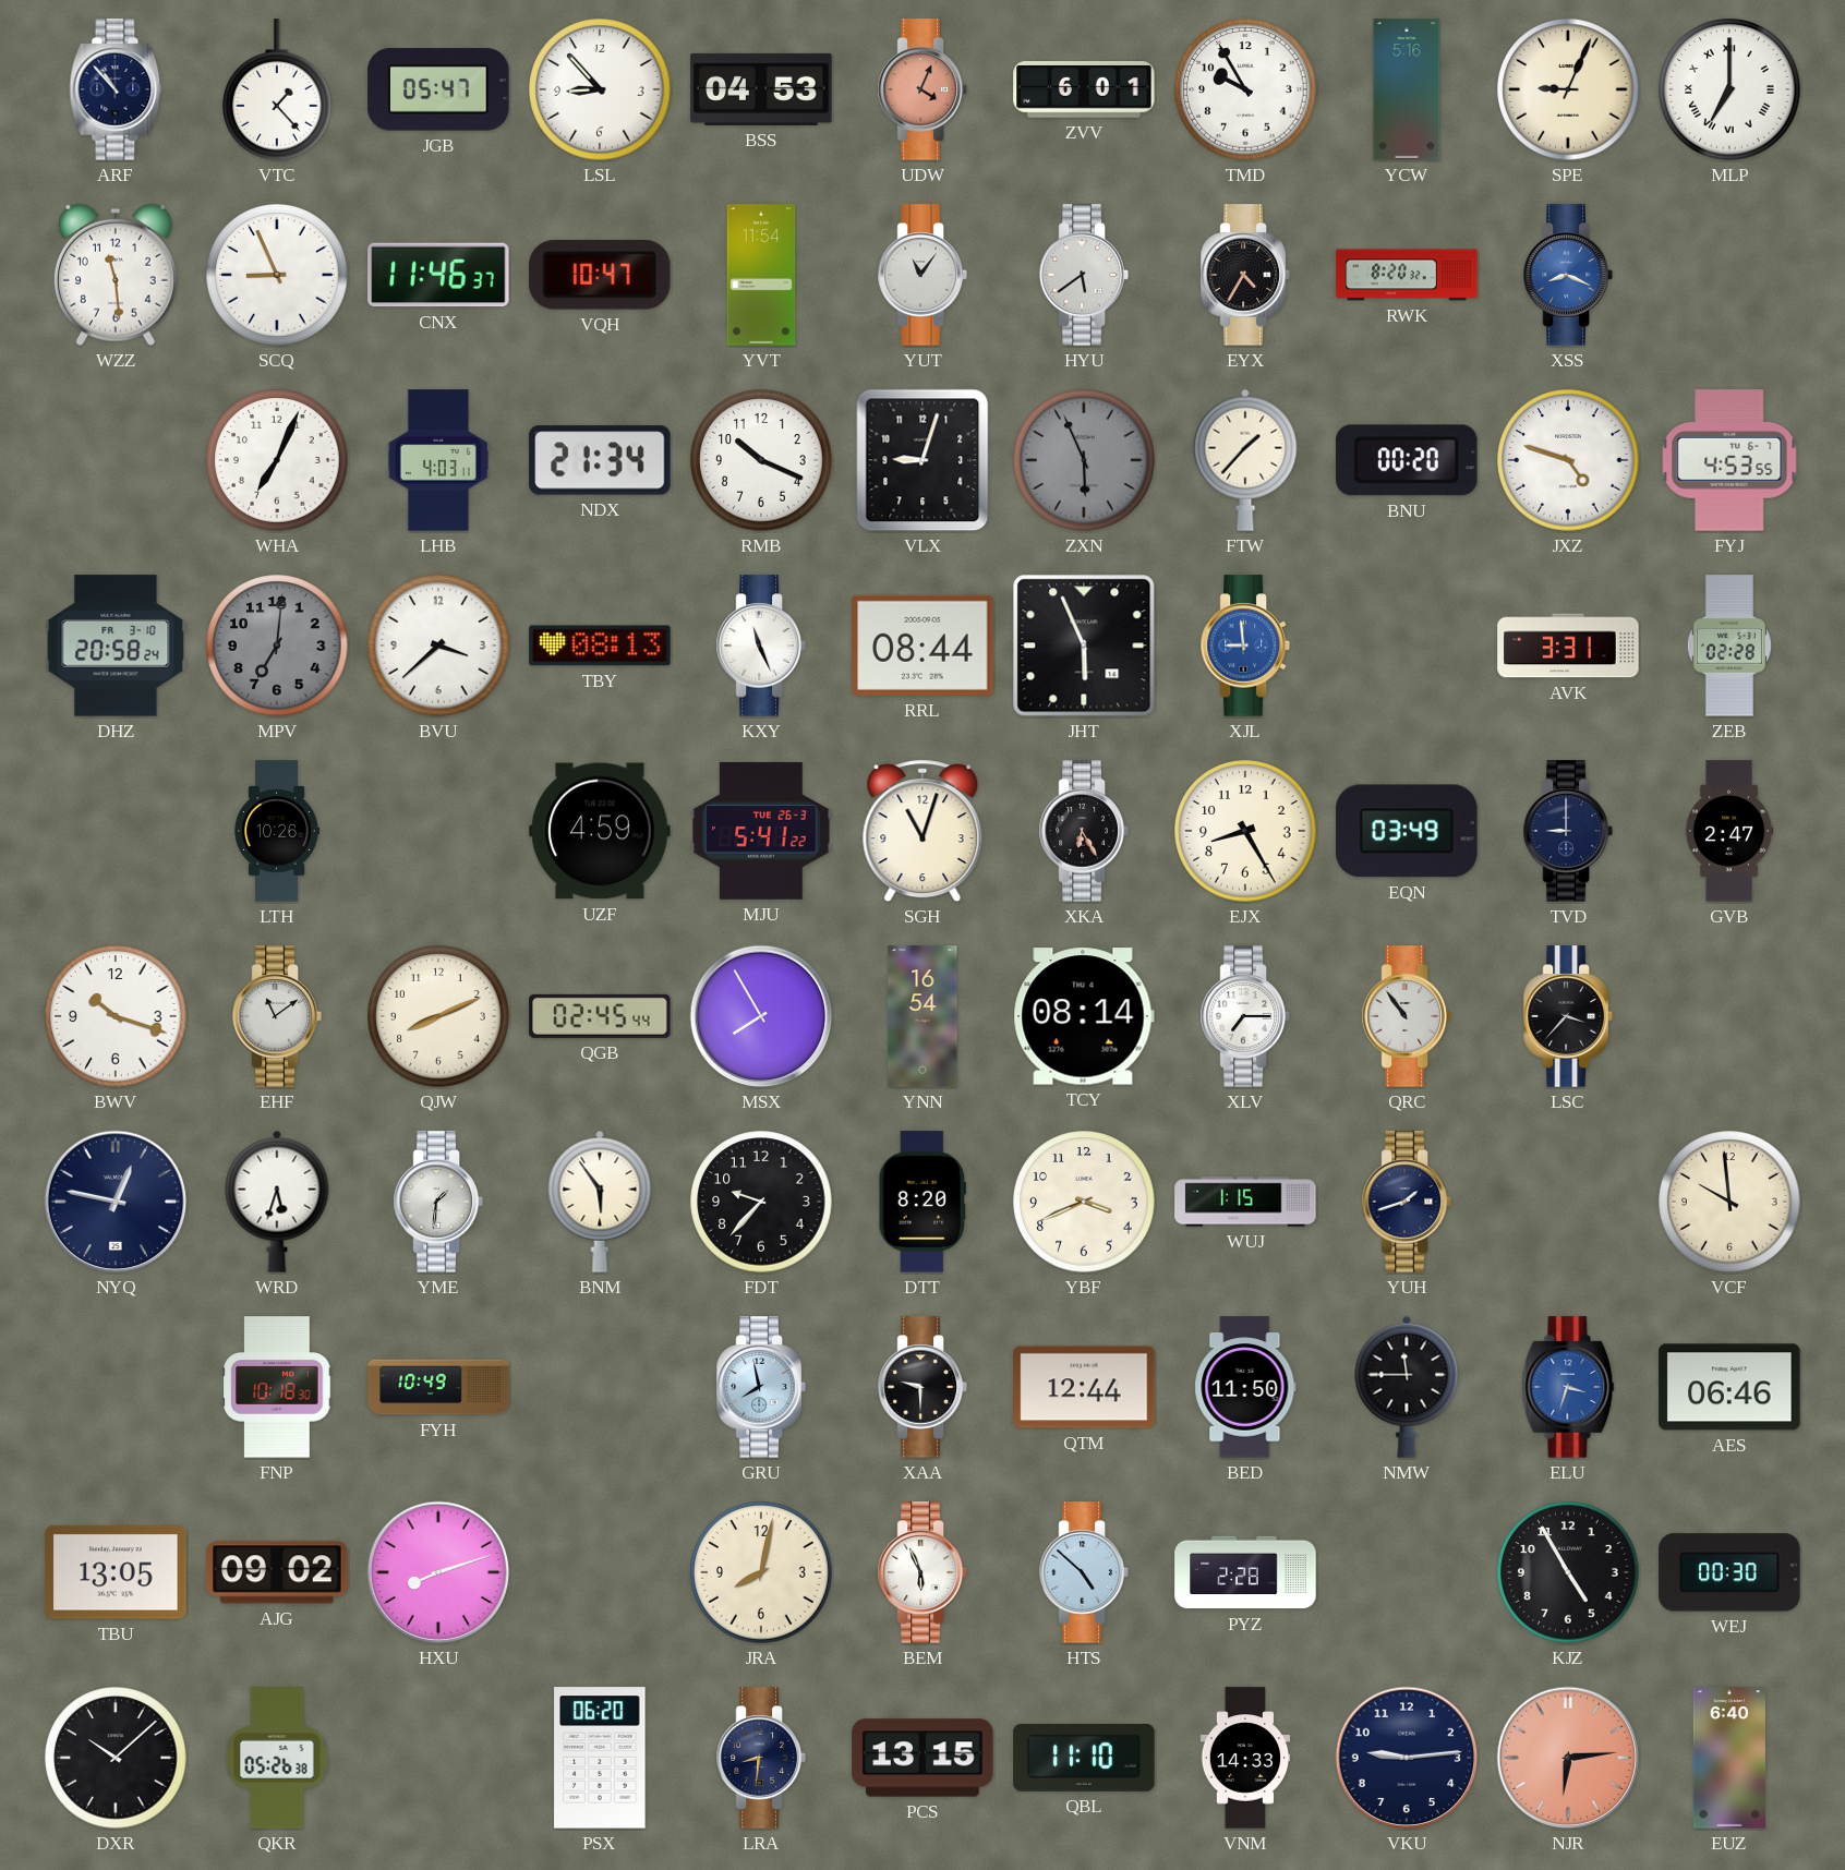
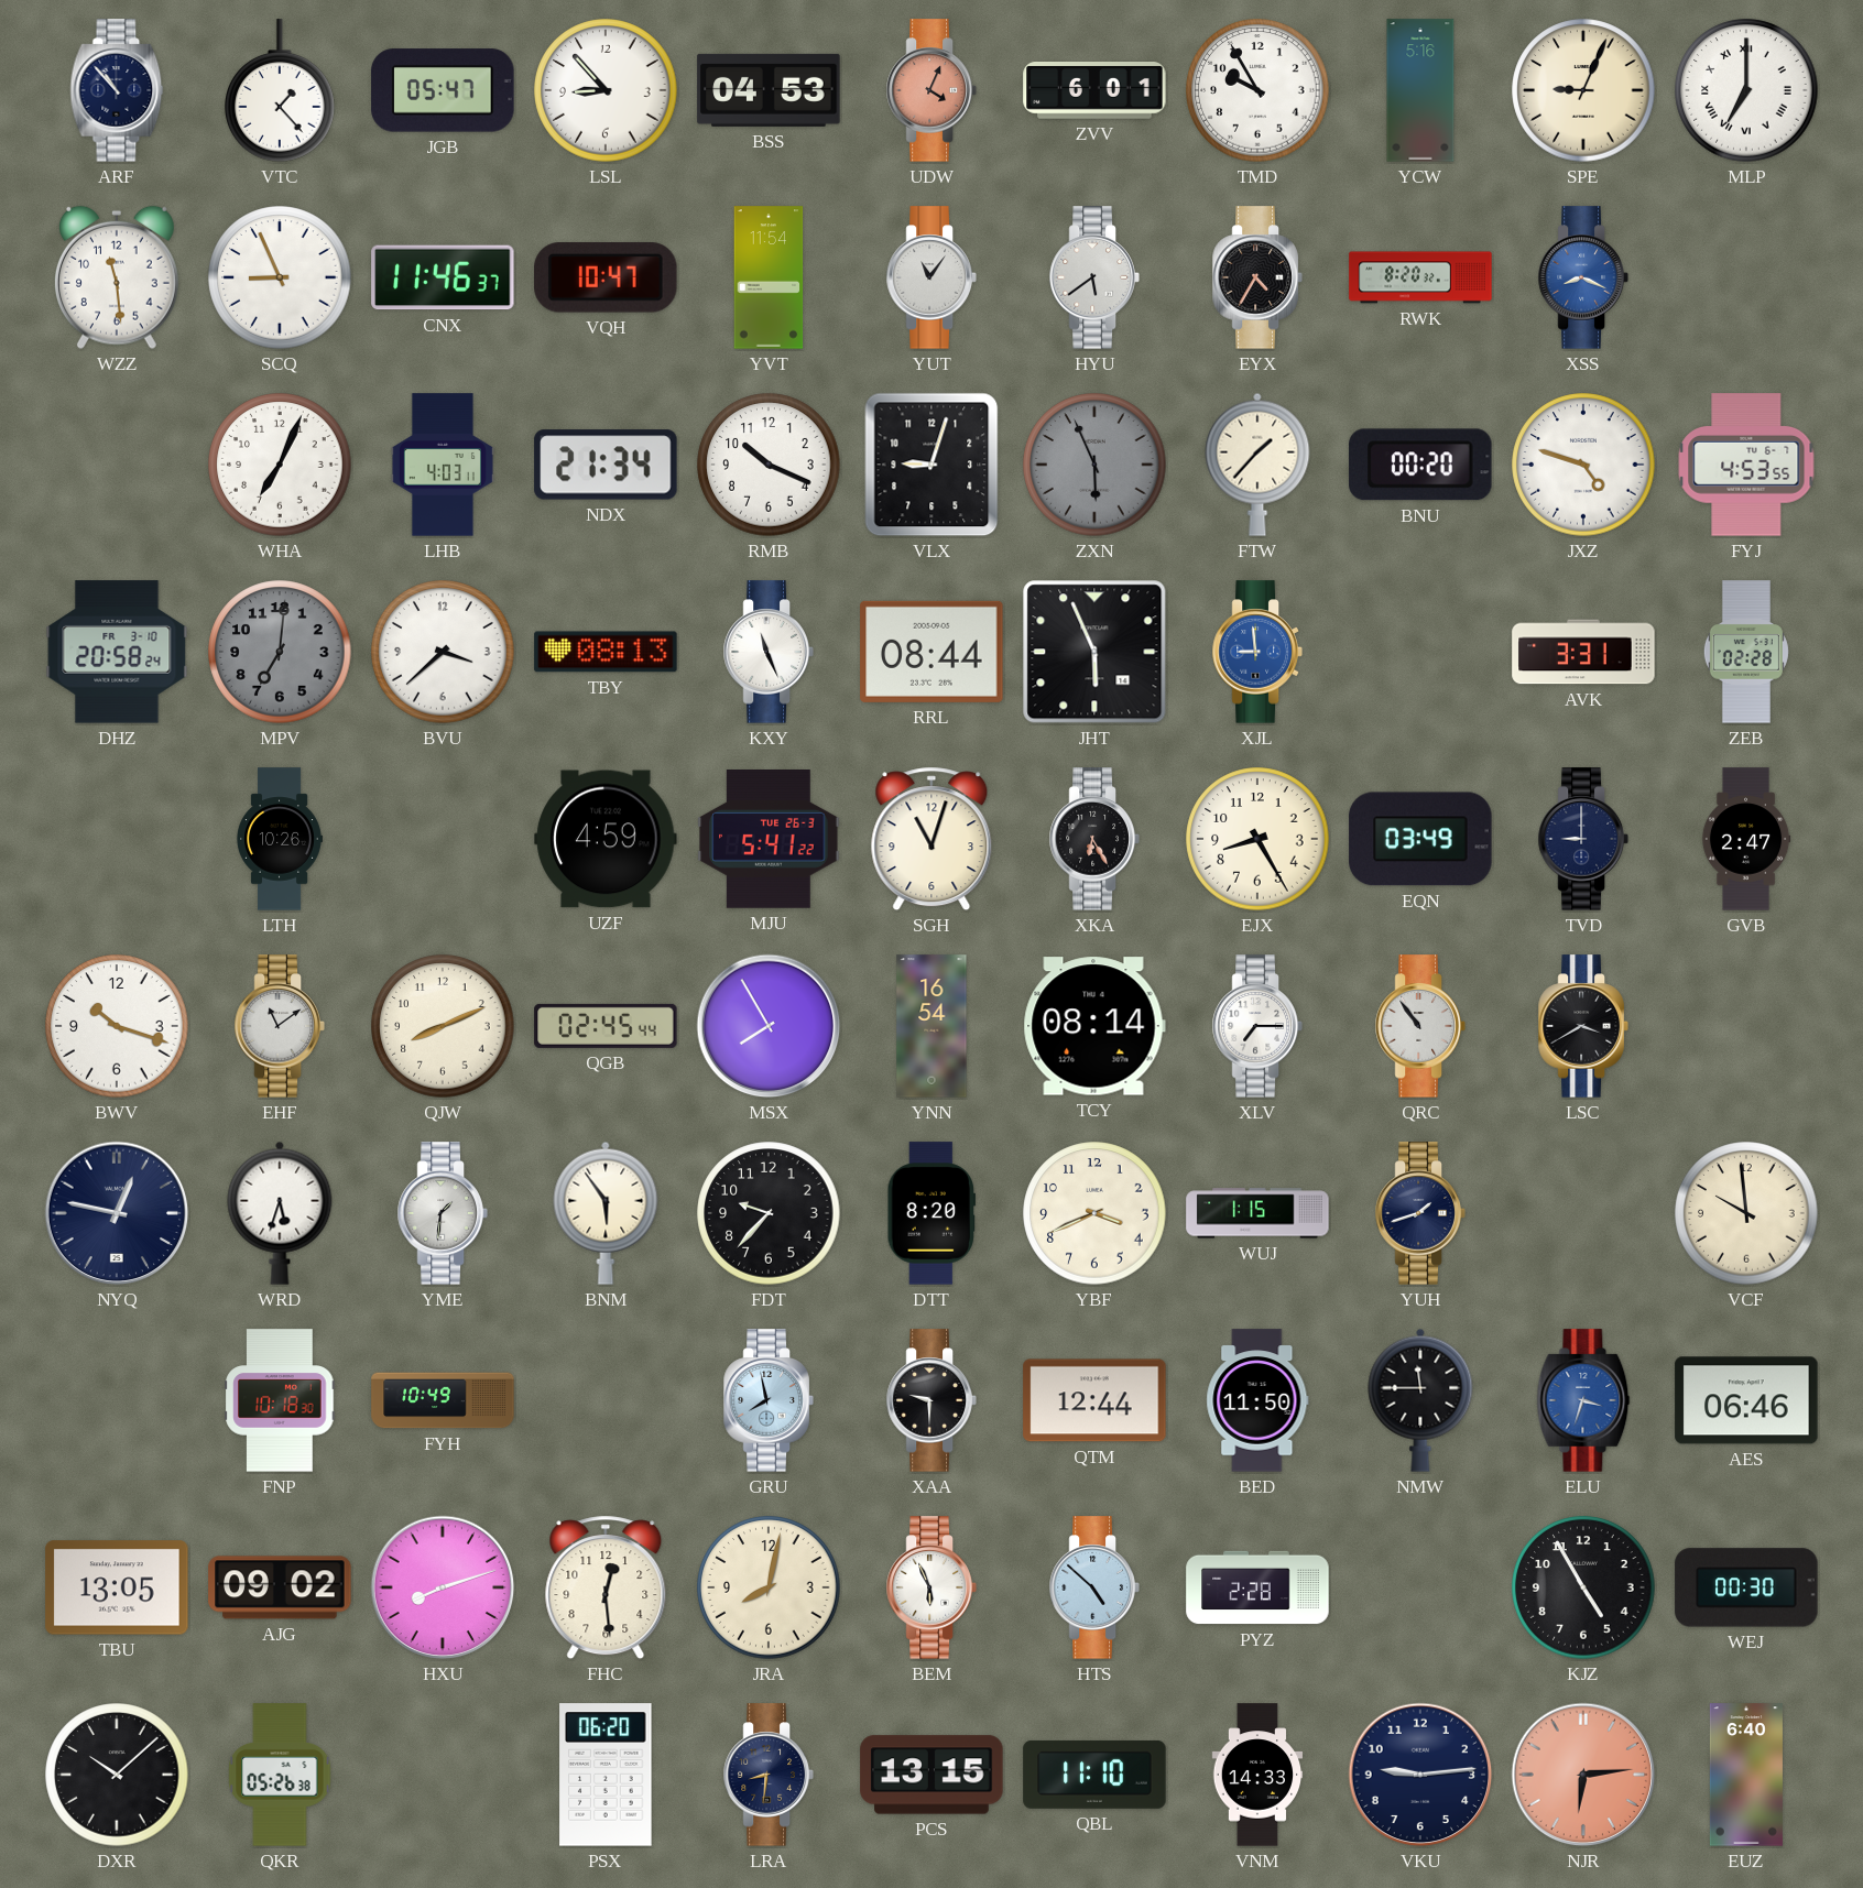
LSC: 3:37 -> 3:40
FHC: none -> 12:29
